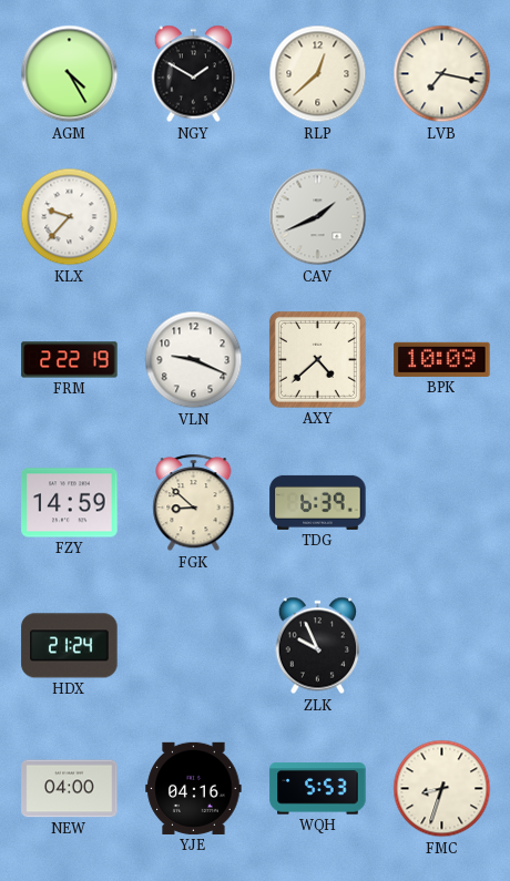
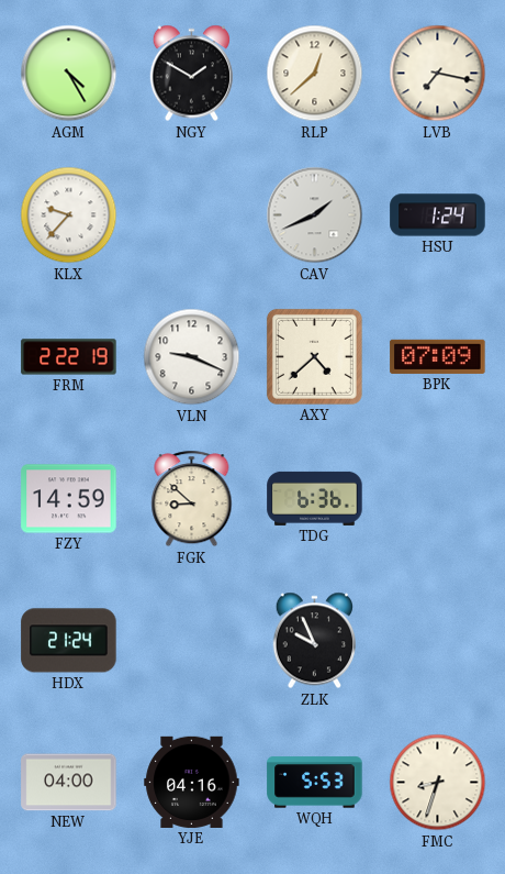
HSU: none -> 1:24
BPK: 10:09 -> 07:09
TDG: 6:39 -> 6:36
